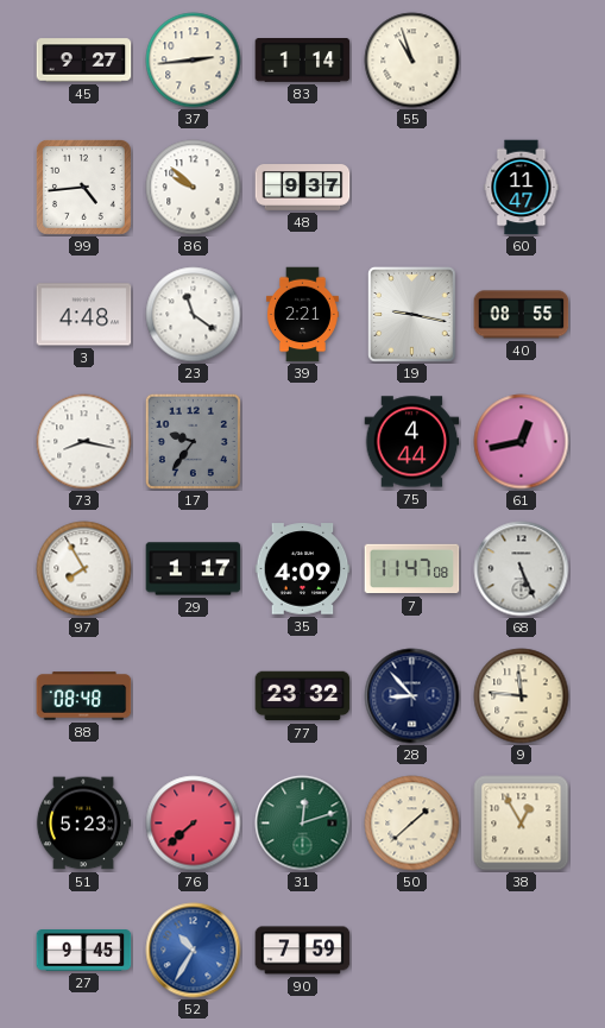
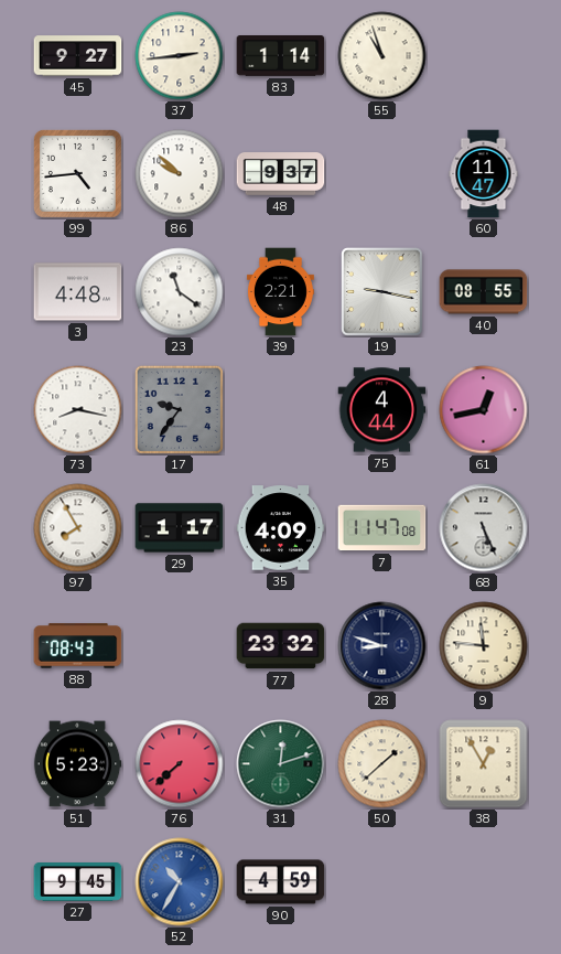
88: 08:48 -> 08:43
28: 8:53 -> 8:48
90: 7:59 -> 4:59
